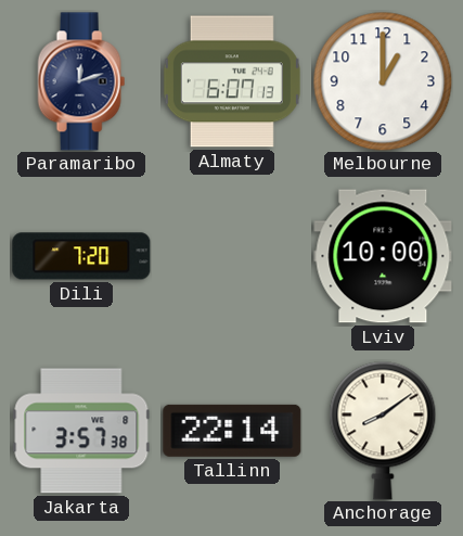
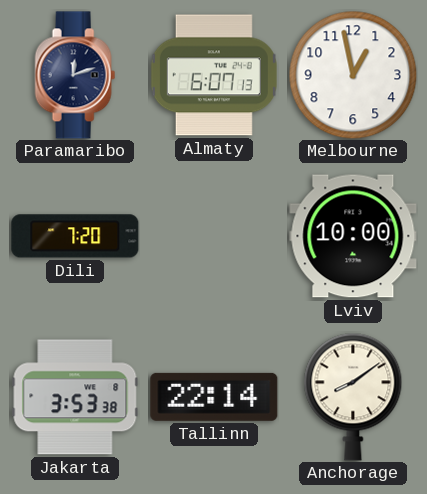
Melbourne: 1:00 -> 12:58
Jakarta: 3:57 -> 3:53
